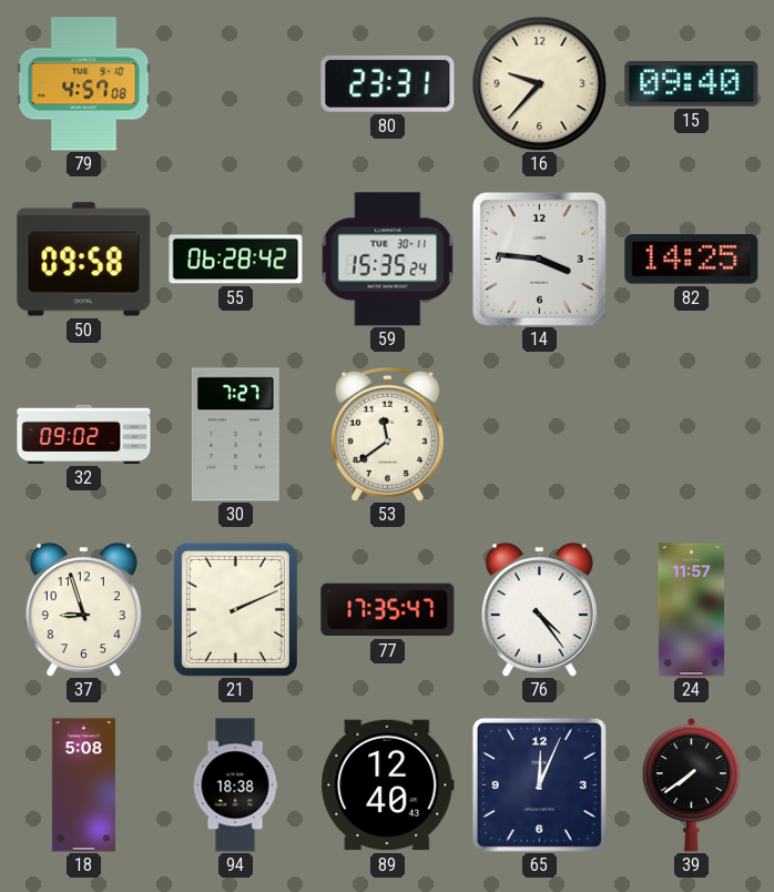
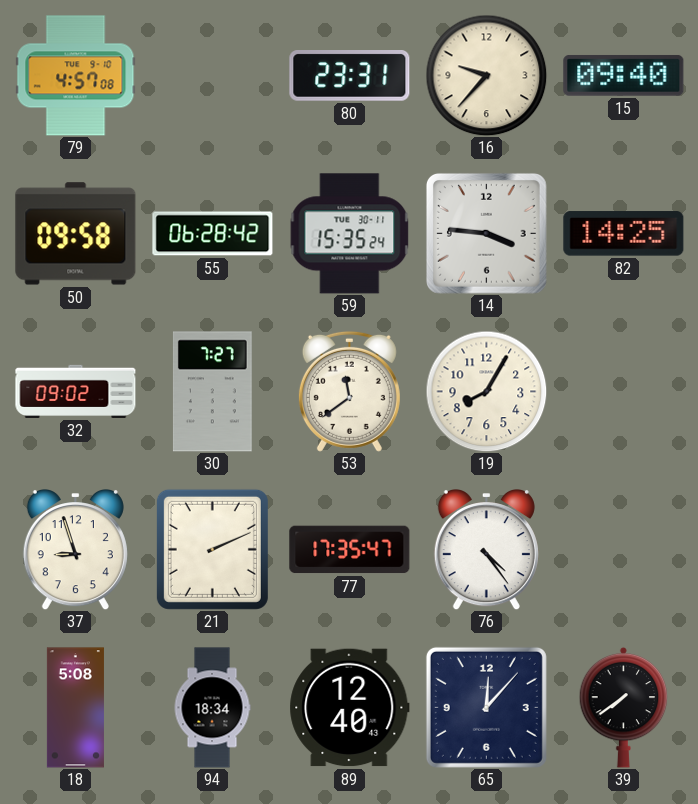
19: none -> 8:05
24: 11:57 -> none
94: 18:38 -> 18:34
65: 12:04 -> 12:07
